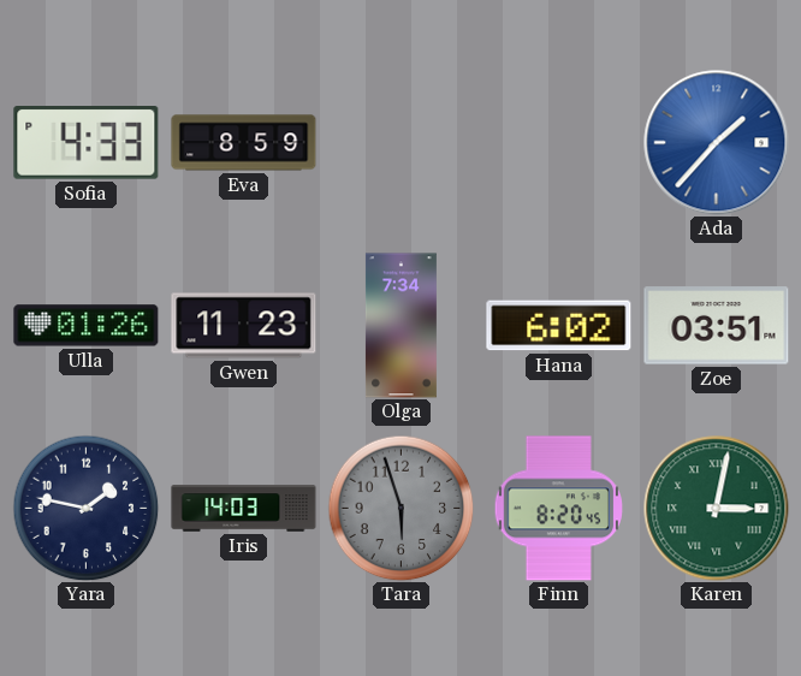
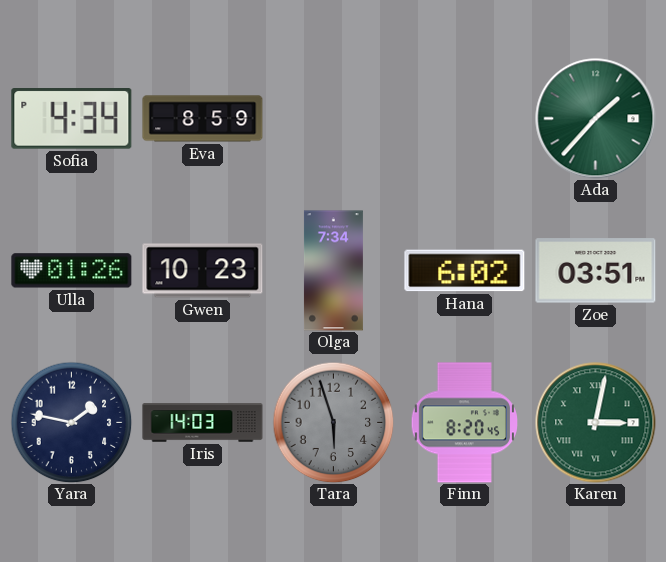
Sofia: 4:33 -> 4:34
Ada dial: blue -> green
Gwen: 11:23 -> 10:23
